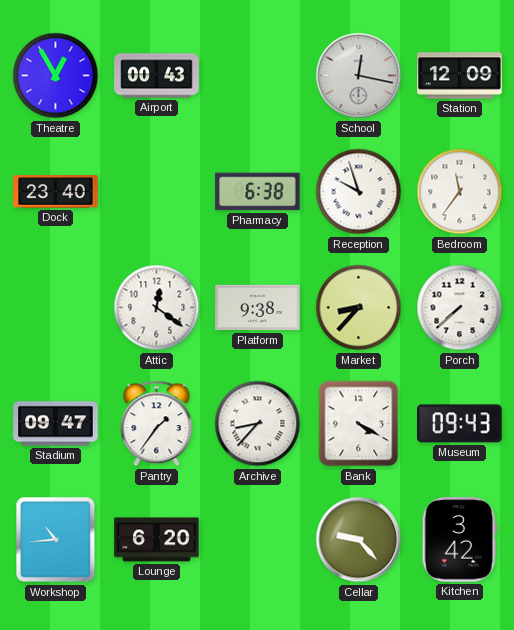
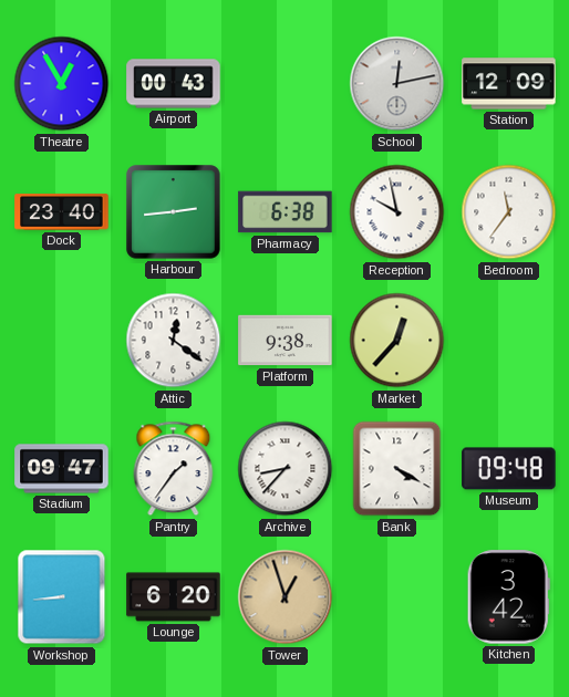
School: 12:17 -> 12:13
Harbour: none -> 2:44
Reception: 9:57 -> 9:58
Market: 8:37 -> 12:37
Porch: 7:38 -> none
Museum: 09:43 -> 09:48
Workshop: 10:44 -> 8:44
Tower: none -> 12:57
Cellar: 9:23 -> none
